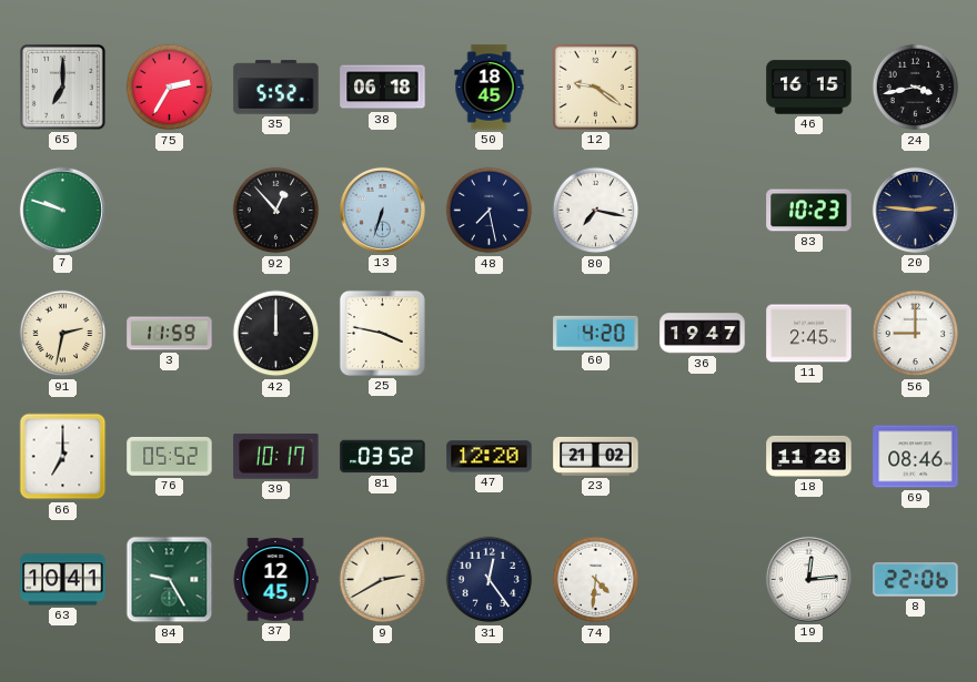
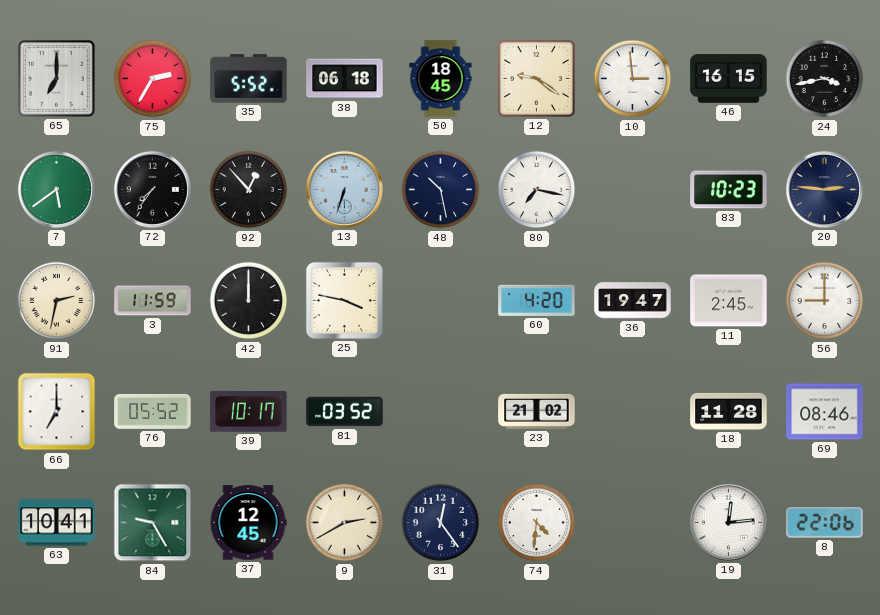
10: none -> 2:59
7: 9:48 -> 5:39
72: none -> 7:36
48: 7:28 -> 10:28
47: 12:20 -> none
